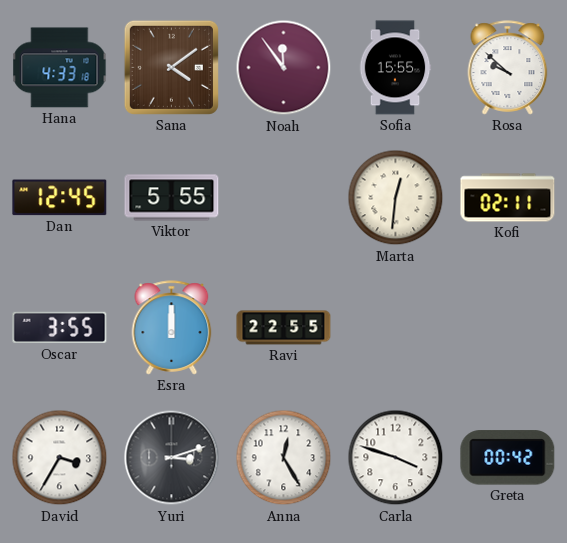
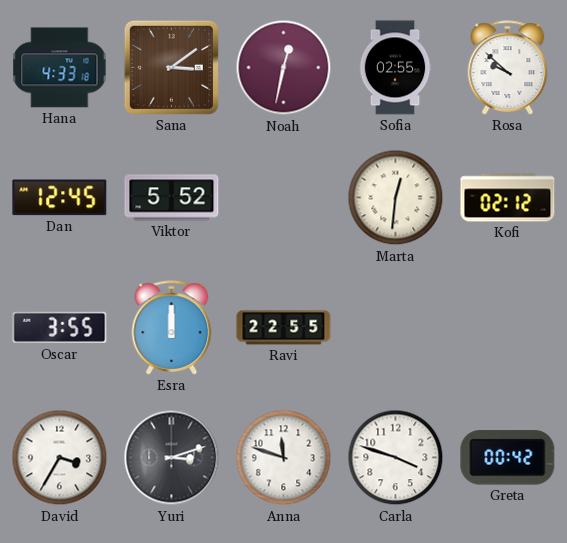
Sana: 4:09 -> 3:09
Noah: 11:54 -> 12:32
Sofia: 15:55 -> 02:55
Viktor: 5:55 -> 5:52
Kofi: 02:11 -> 02:12
Anna: 12:25 -> 11:48
